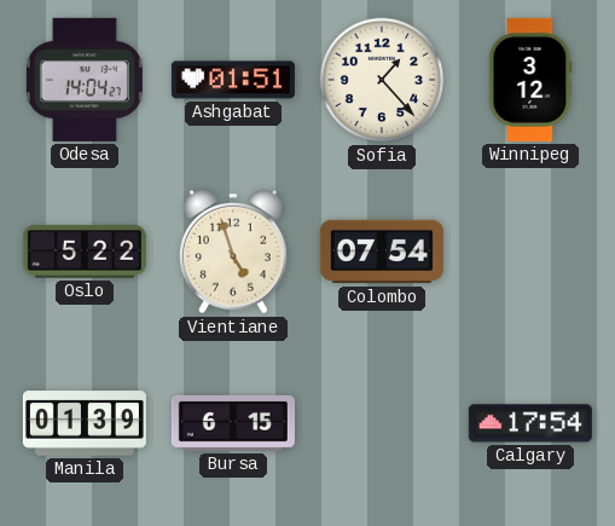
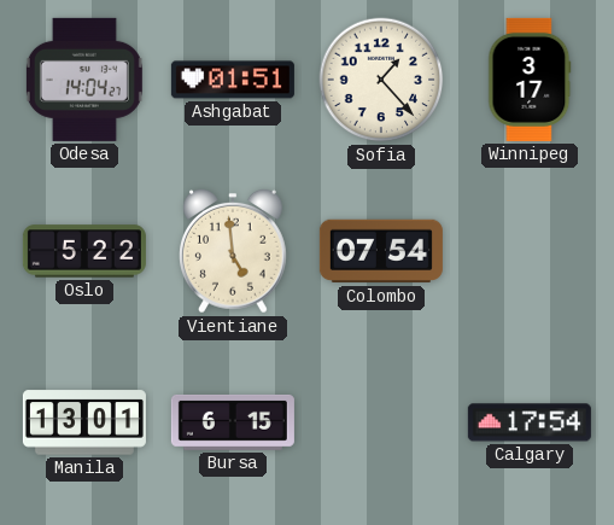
Winnipeg: 3:12 -> 3:17
Vientiane: 4:57 -> 4:59
Manila: 01:39 -> 13:01
